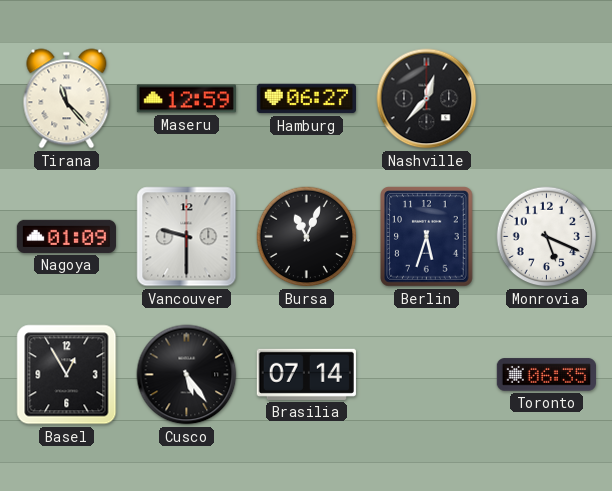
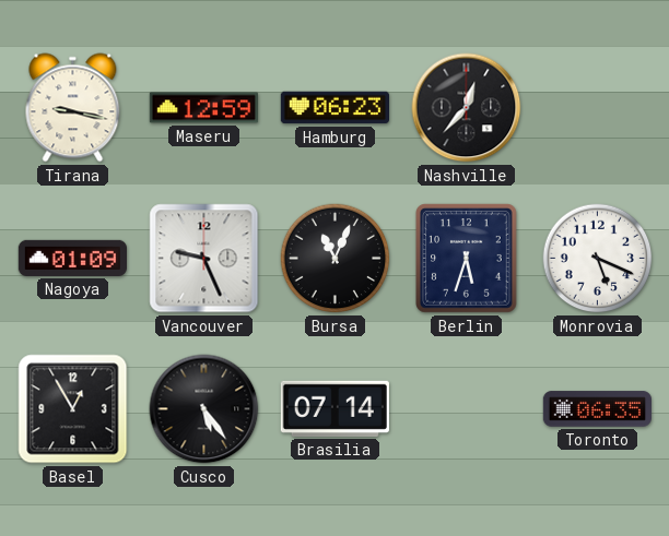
Tirana: 11:23 -> 9:17
Hamburg: 06:27 -> 06:23
Vancouver: 9:30 -> 9:26
